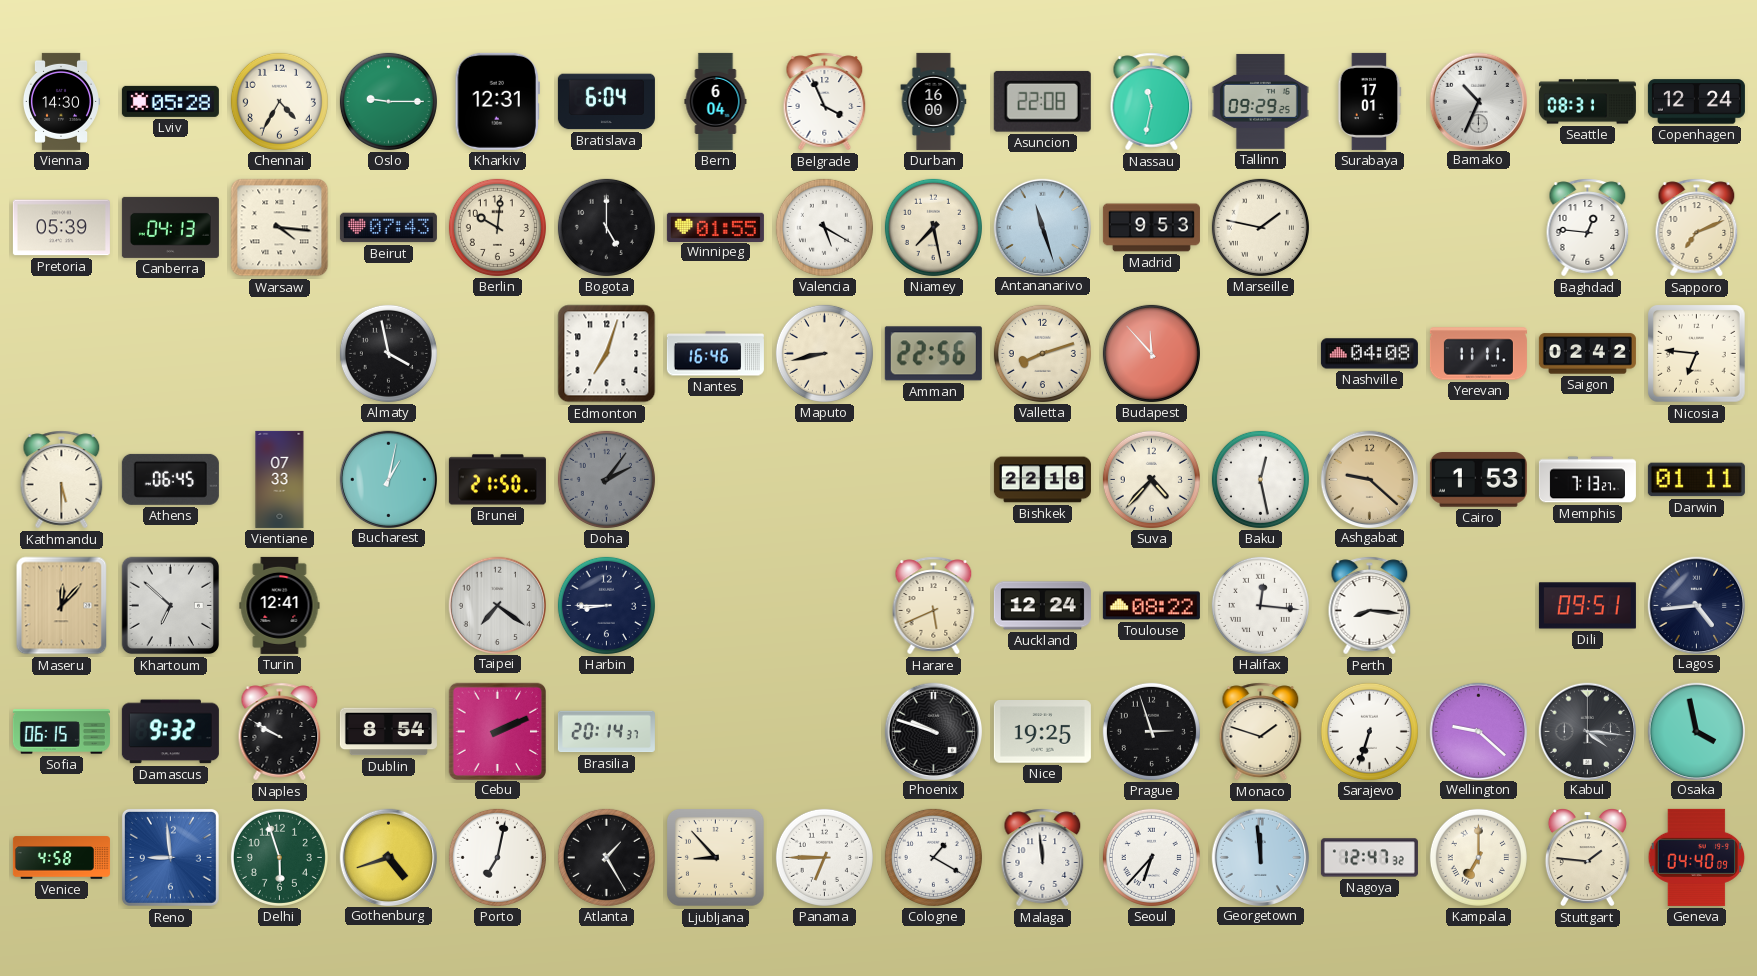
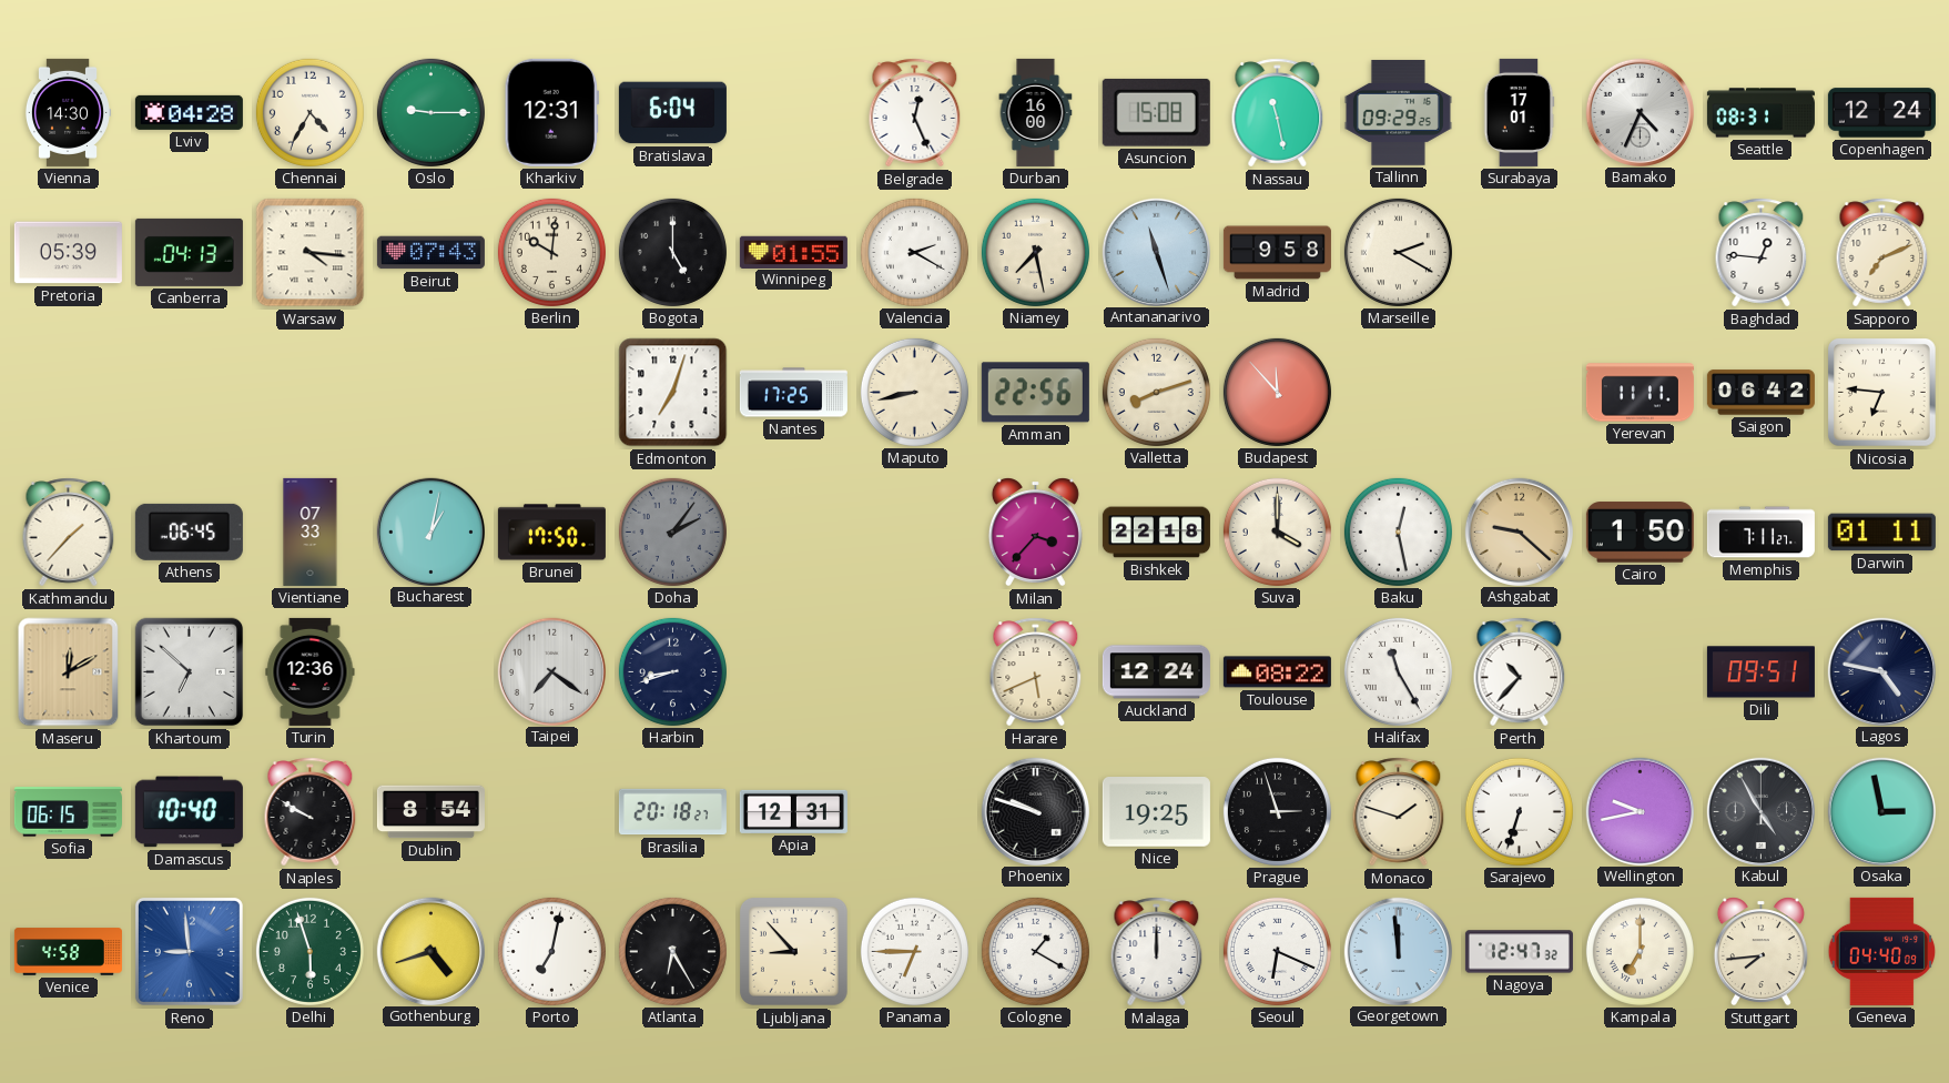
Lviv: 05:28 -> 04:28
Bern: 6:04 -> none
Belgrade: 3:56 -> 12:26
Asuncion: 22:08 -> 15:08
Nassau: 11:32 -> 11:28
Bamako: 10:34 -> 4:34
Valencia: 5:20 -> 2:20
Madrid: 9:53 -> 9:58
Marseille: 1:47 -> 2:20
Almaty: 3:58 -> none
Nantes: 16:46 -> 17:25
Nashville: 04:08 -> none
Saigon: 02:42 -> 06:42
Kathmandu: 5:30 -> 1:37
Brunei: 21:50 -> 17:50
Milan: none -> 3:37
Suva: 4:37 -> 4:00
Cairo: 1:53 -> 1:50
Memphis: 7:13 -> 7:11
Maseru: 12:07 -> 12:10
Turin: 12:41 -> 12:36
Harbin: 8:45 -> 8:42
Halifax: 12:16 -> 11:25
Perth: 8:16 -> 10:37
Lagos: 4:44 -> 4:47
Damascus: 9:32 -> 10:40
Cebu: 2:11 -> none
Brasilia: 20:14 -> 20:18
Apia: none -> 12:31
Wellington: 9:22 -> 9:43
Kabul: 4:16 -> 4:55
Osaka: 3:58 -> 2:58
Atlanta: 1:25 -> 6:25
Malaga: 11:59 -> 12:00
Seoul: 6:37 -> 6:19
Stuttgart: 1:46 -> 7:44
